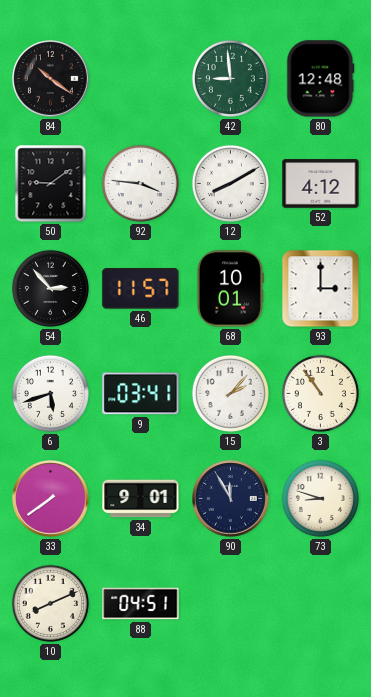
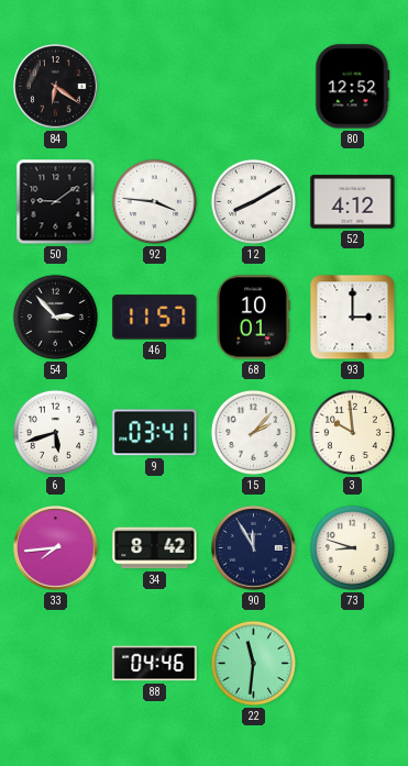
84: 10:21 -> 6:21
42: 8:59 -> none
80: 12:48 -> 12:52
3: 10:54 -> 9:59
33: 7:39 -> 7:44
34: 9:01 -> 8:42
10: 8:11 -> none
88: 04:51 -> 04:46
22: none -> 11:31
